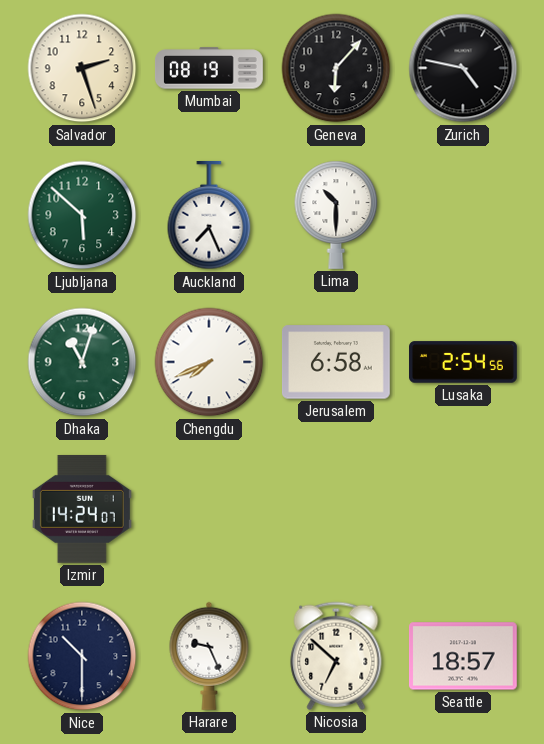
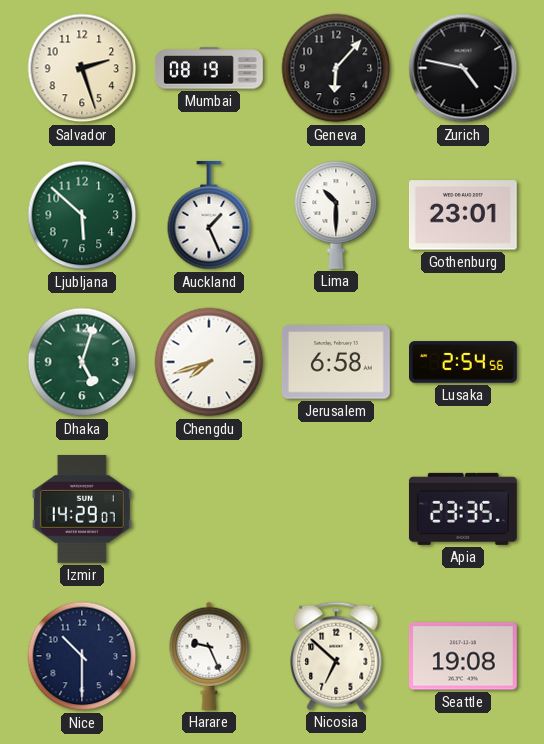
Auckland: 7:26 -> 1:26
Gothenburg: none -> 23:01
Dhaka: 11:03 -> 5:03
Chengdu: 7:41 -> 7:42
Izmir: 14:24 -> 14:29
Apia: none -> 23:35
Seattle: 18:57 -> 19:08
